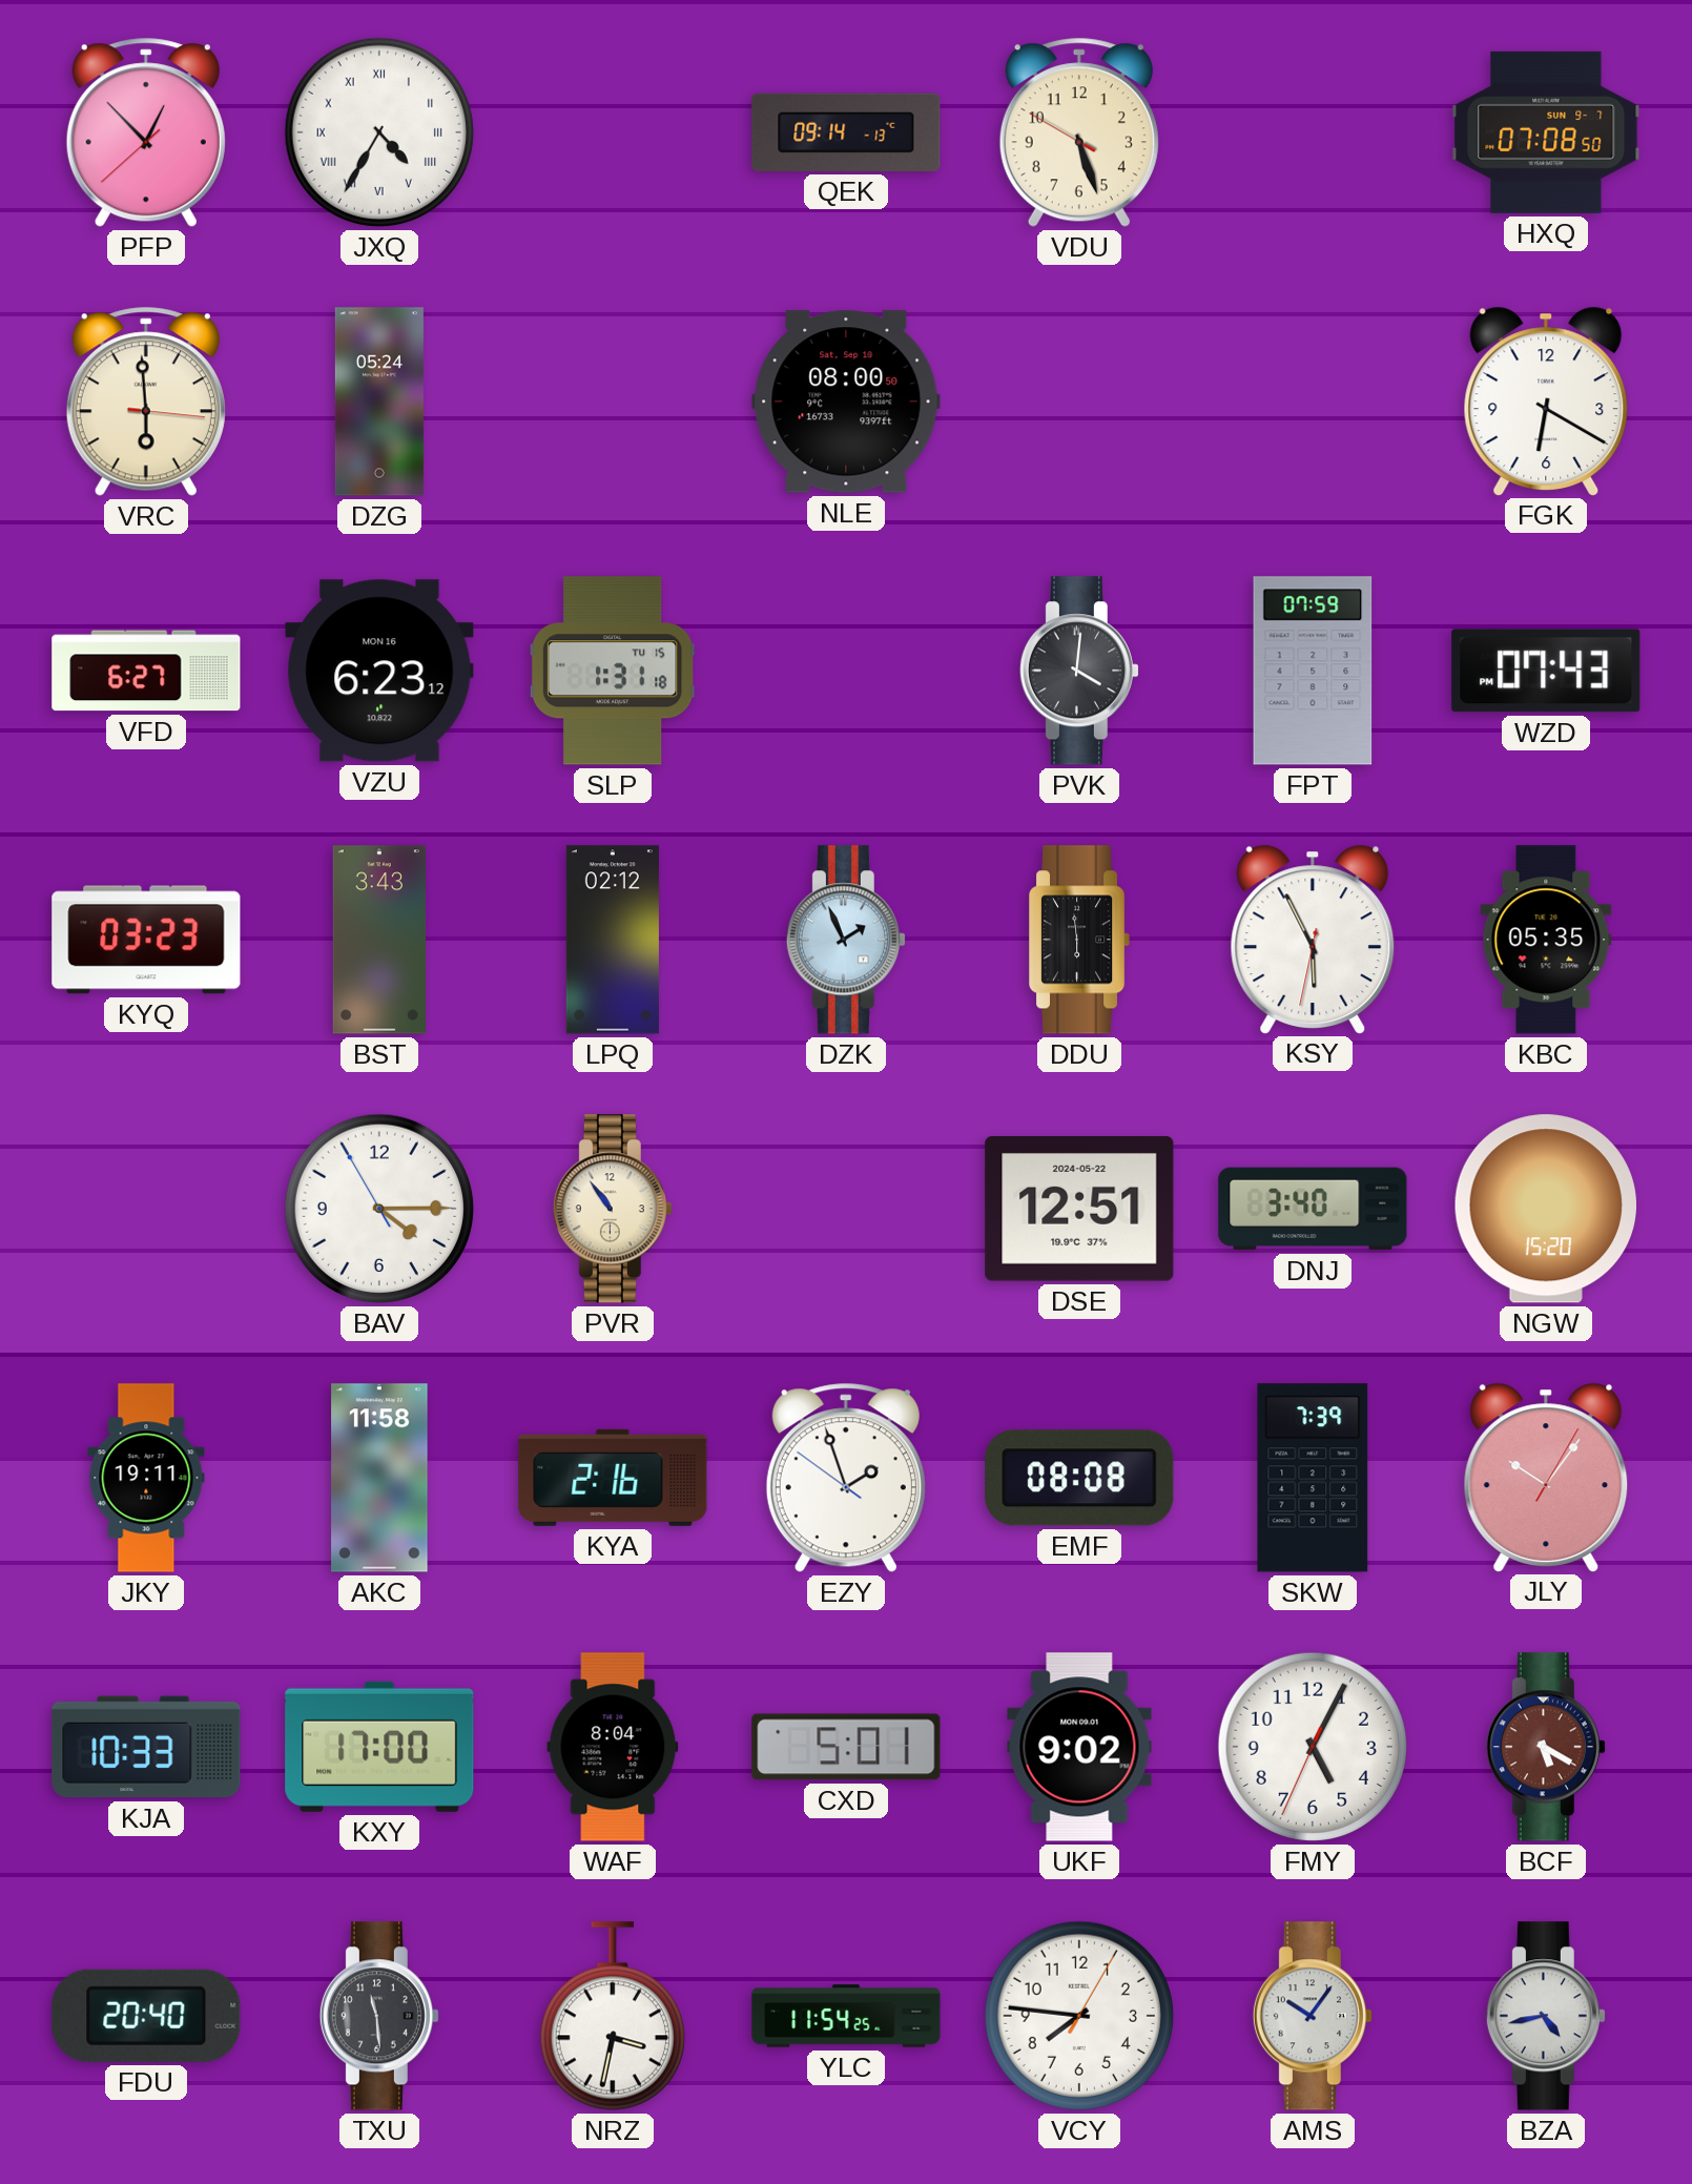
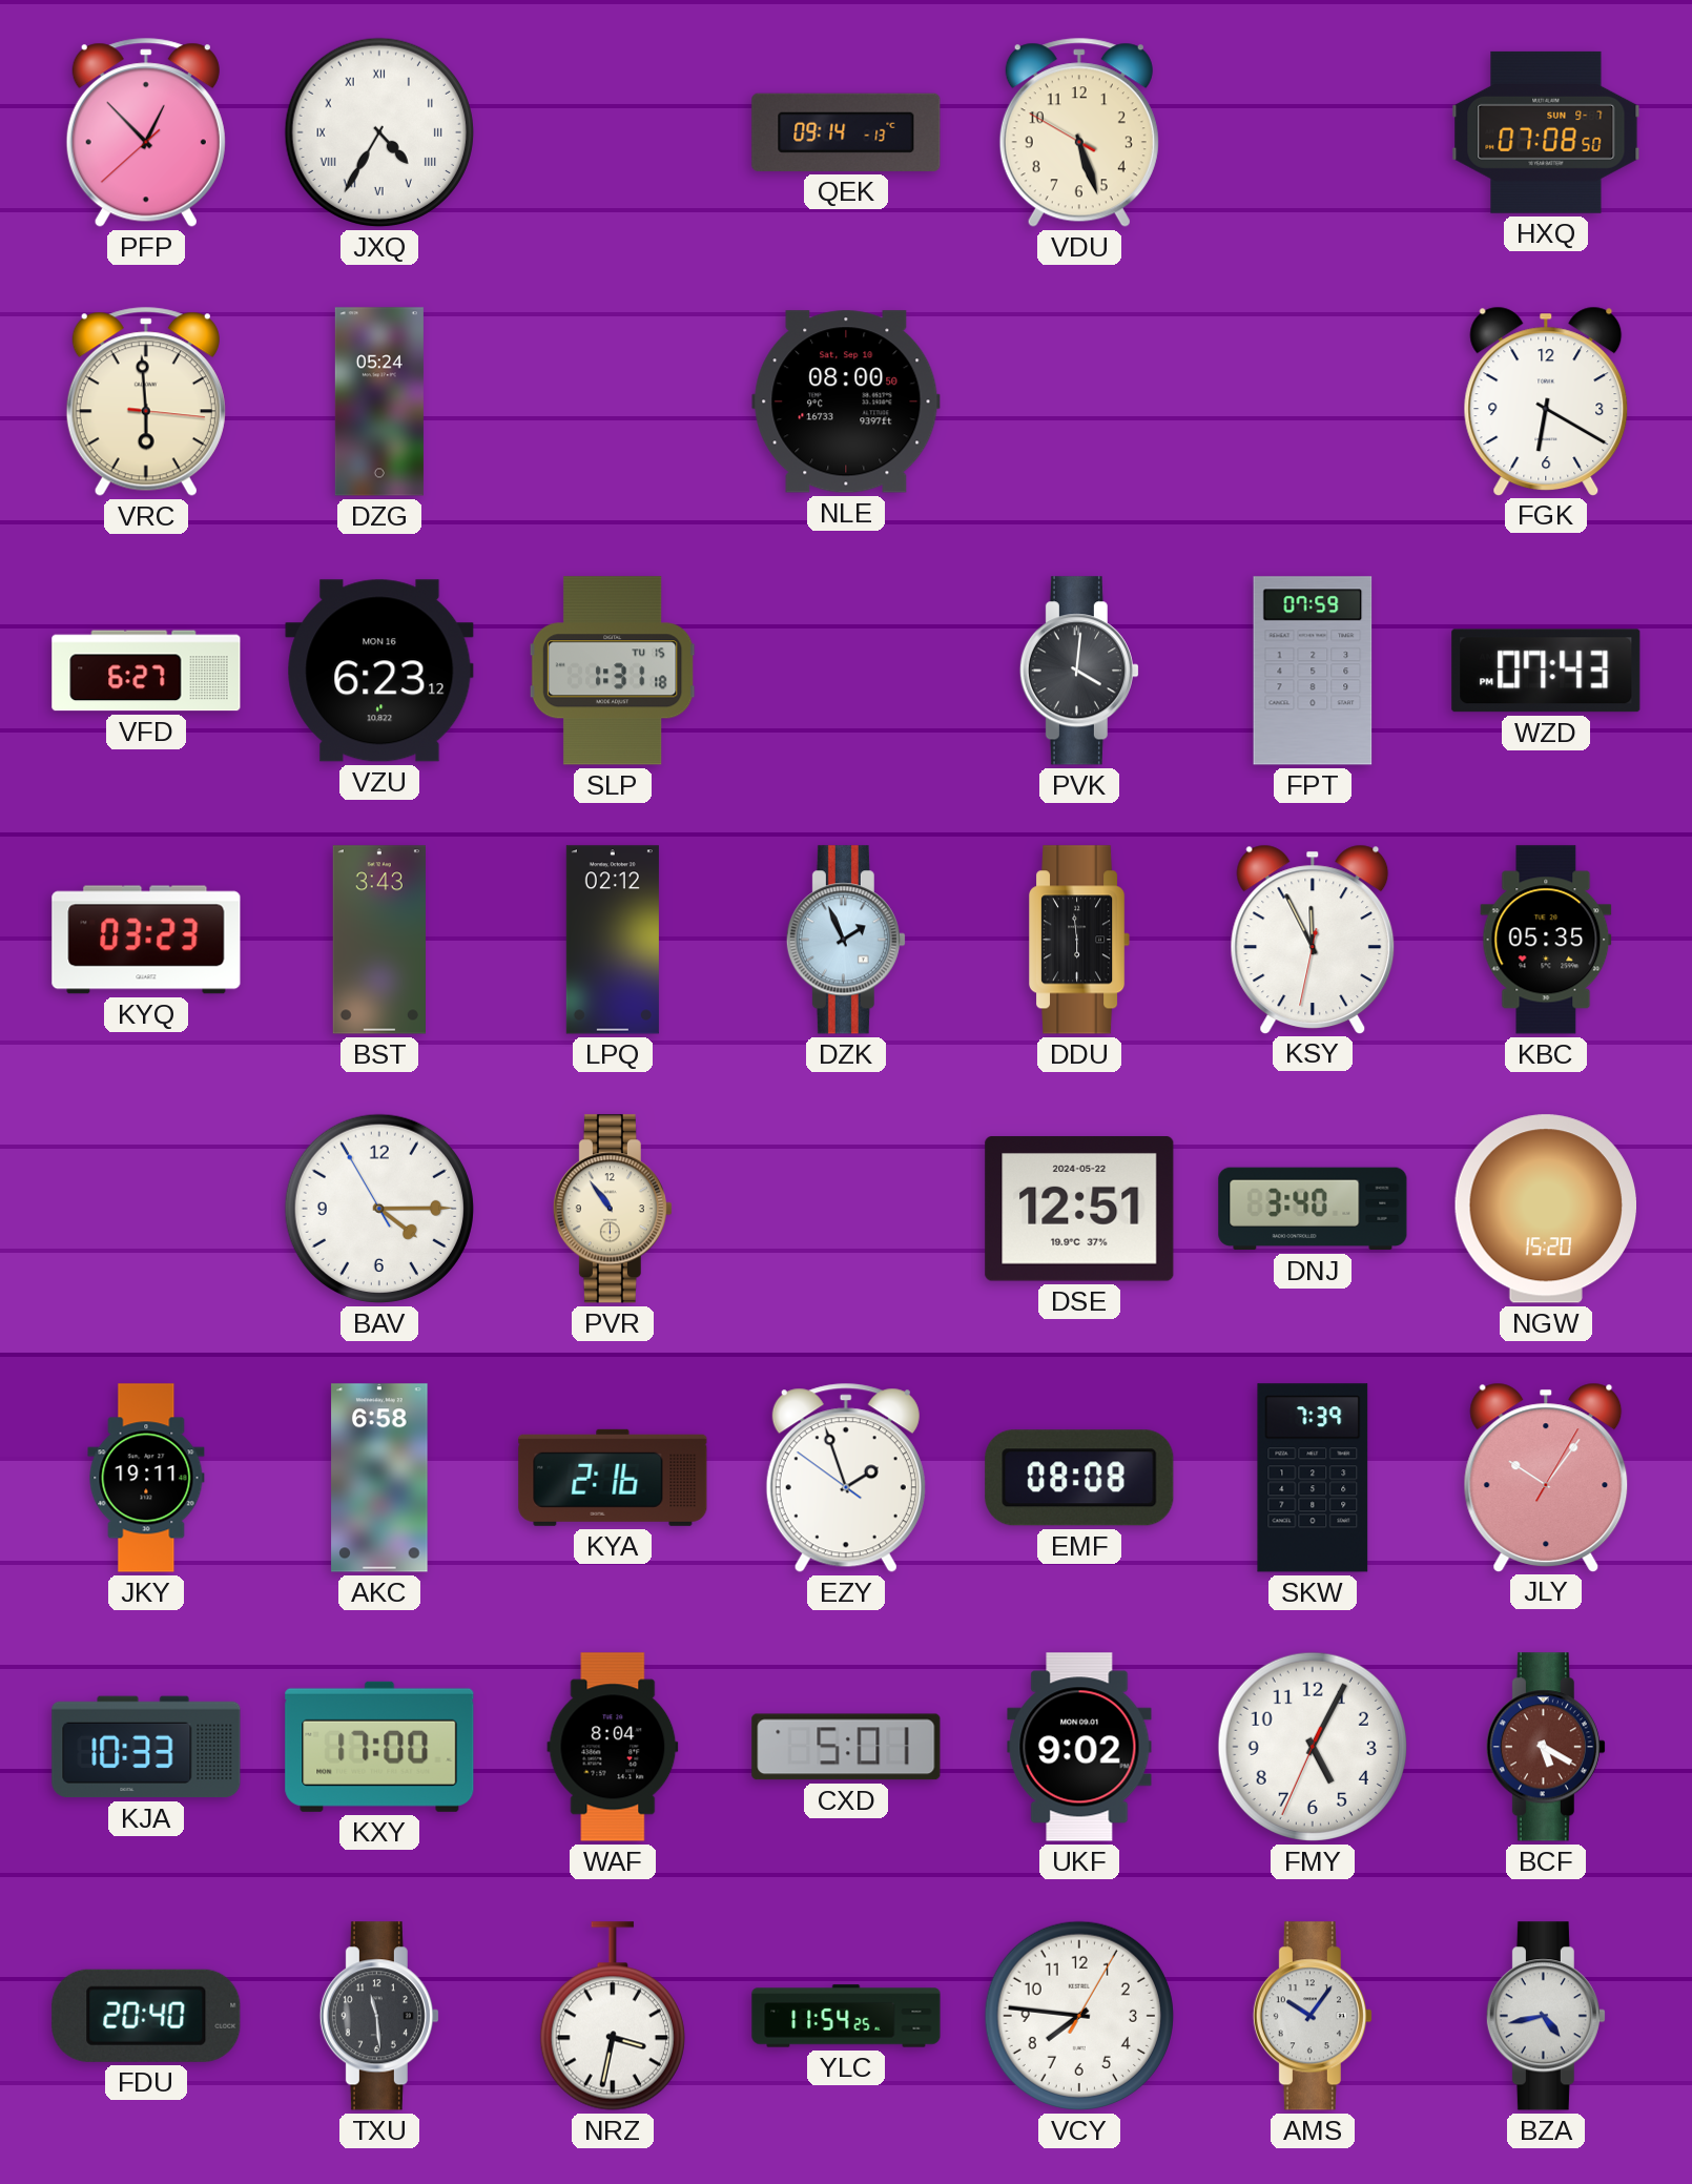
KSY: 5:55 -> 11:55
AKC: 11:58 -> 6:58
